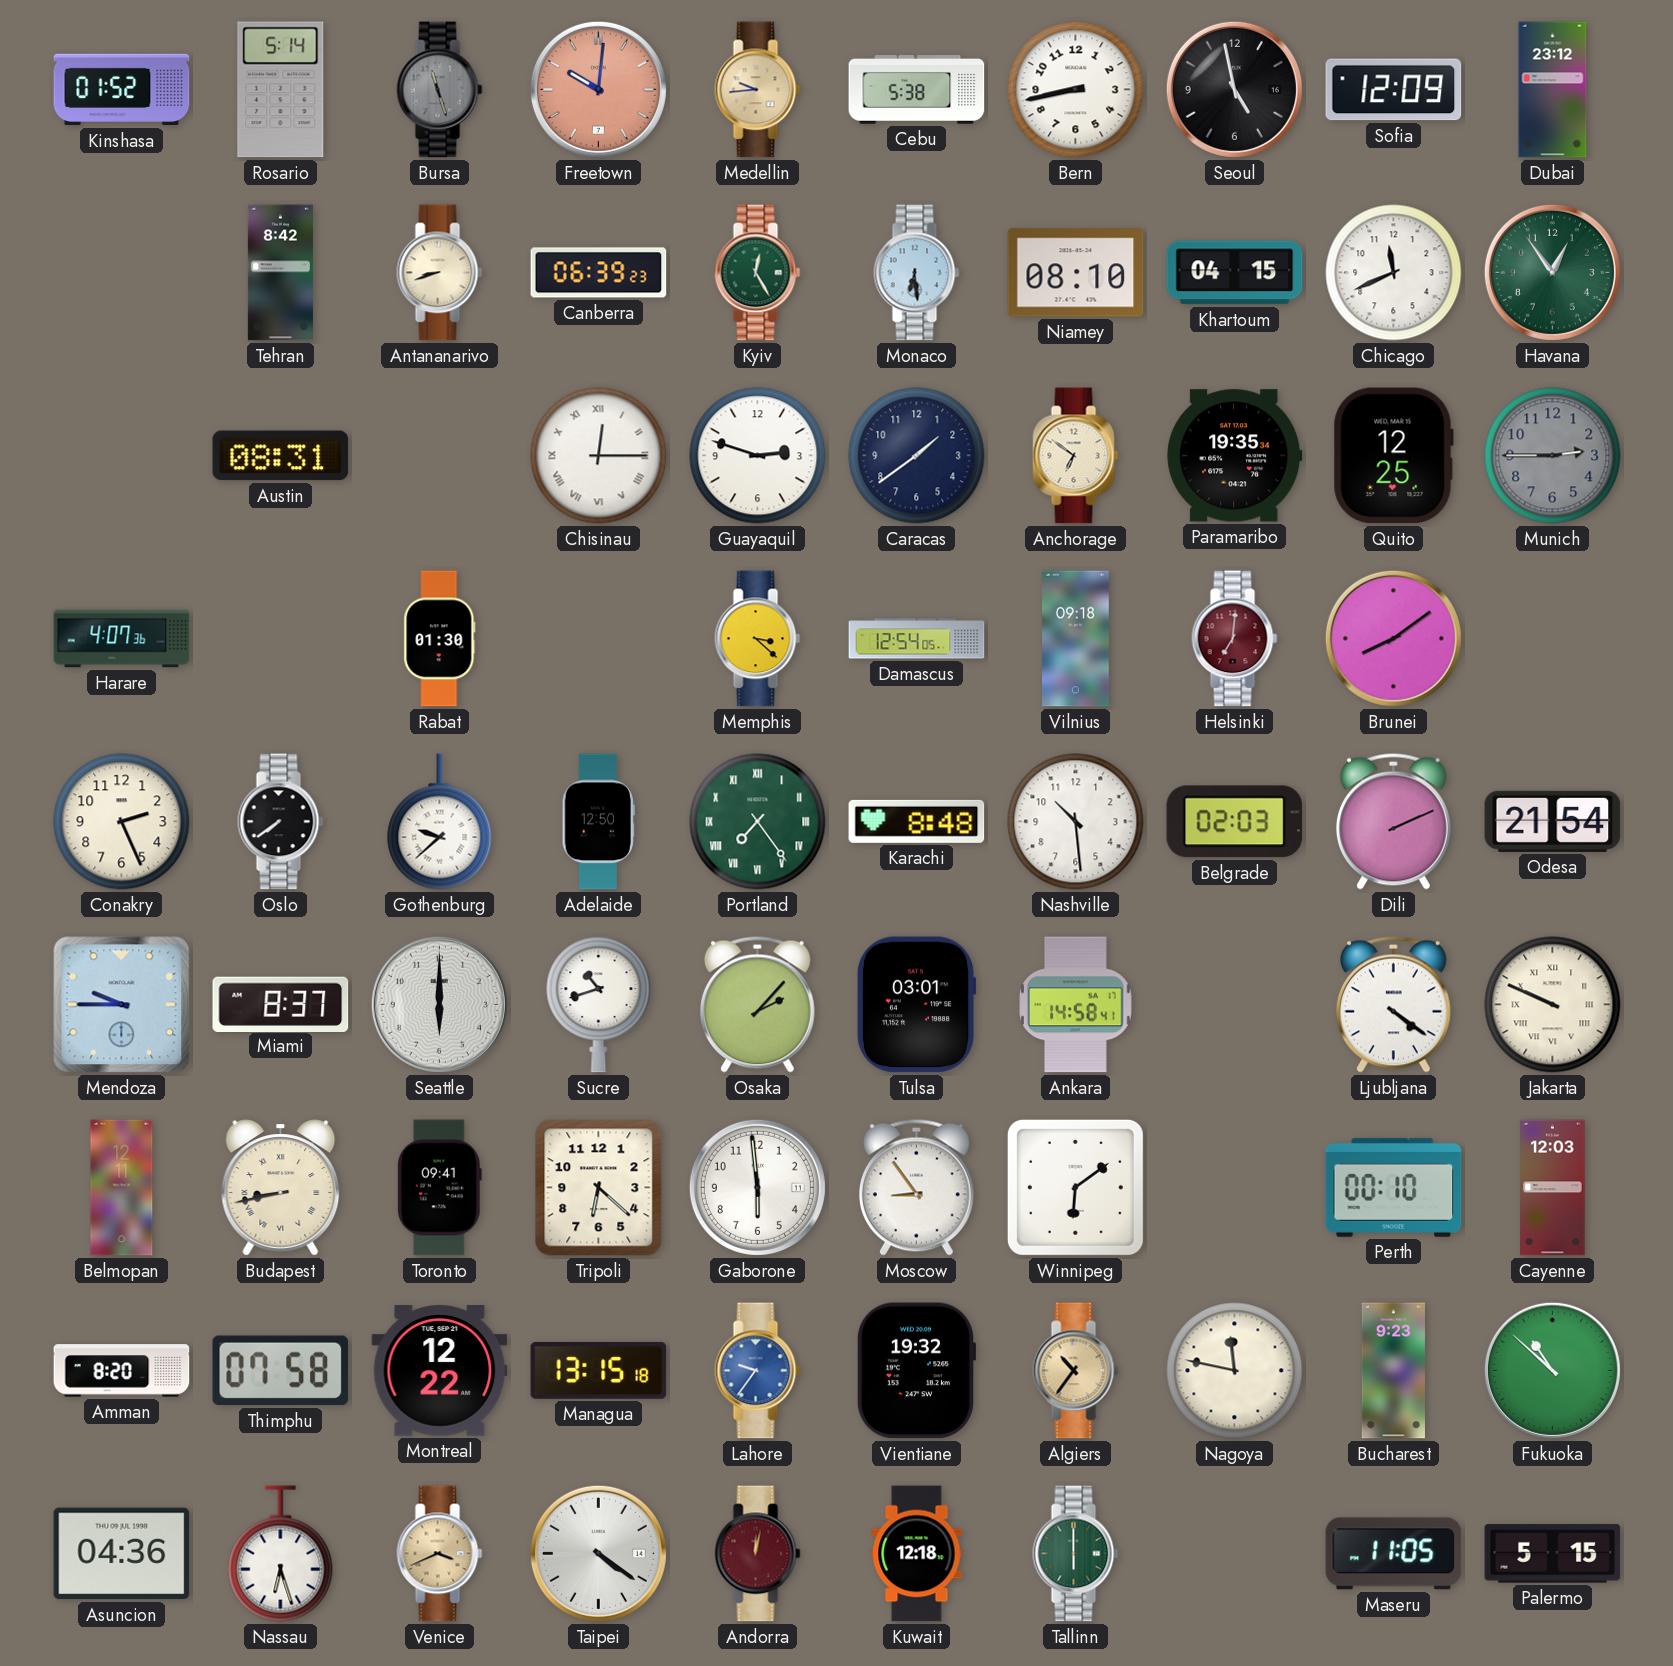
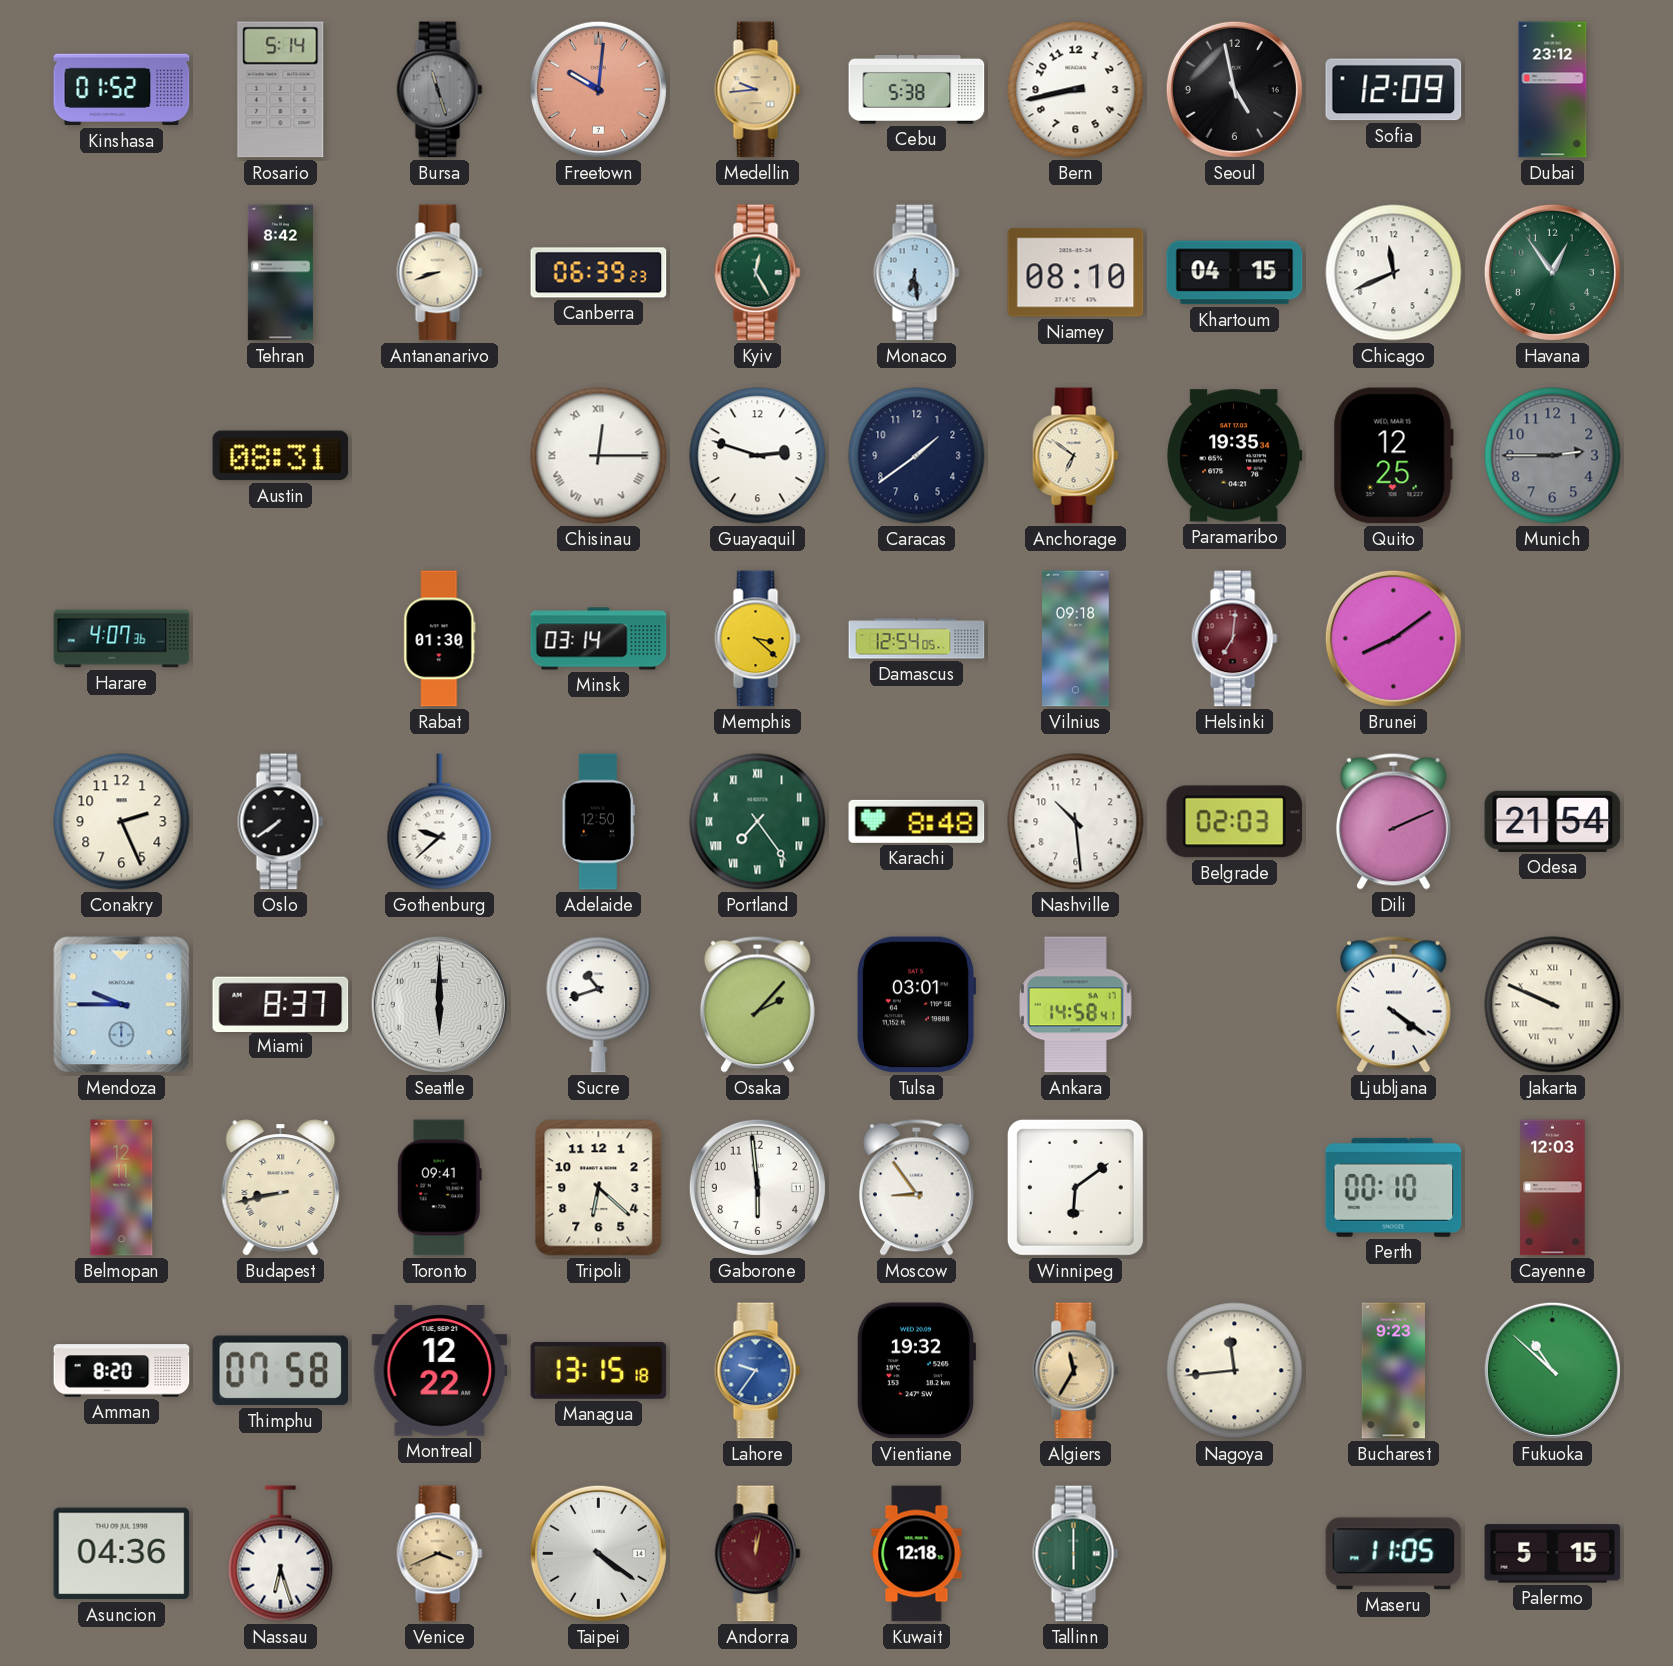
Minsk: none -> 03:14
Algiers: 10:36 -> 11:35
Nagoya: 11:47 -> 11:44
